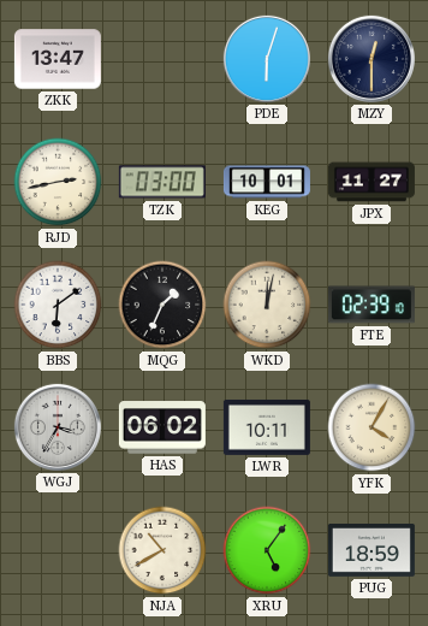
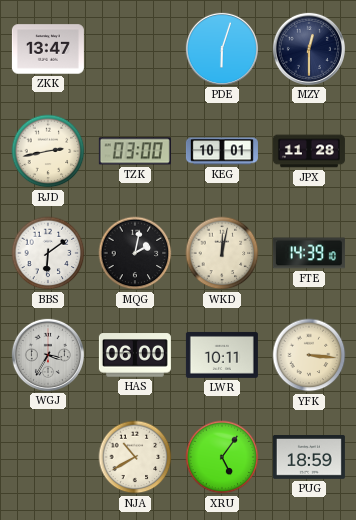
JPX: 11:27 -> 11:28
MQG: 1:34 -> 2:02
FTE: 02:39 -> 14:39
HAS: 06:02 -> 06:00
YFK: 4:05 -> 3:16
